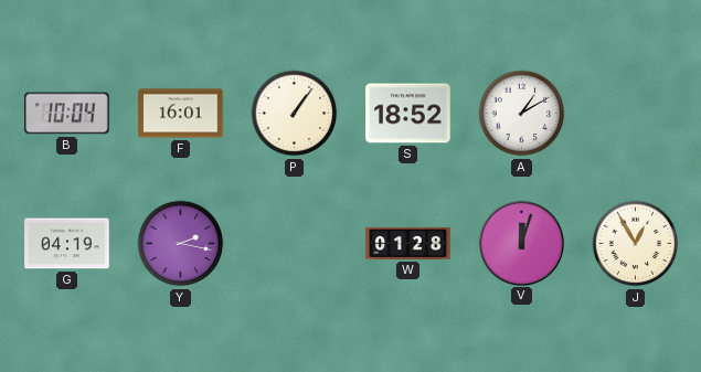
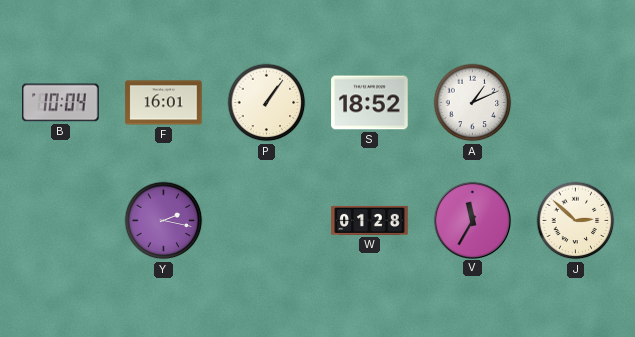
A: 1:10 -> 1:11
G: 04:19 -> none
V: 12:03 -> 11:35
J: 12:55 -> 2:52
